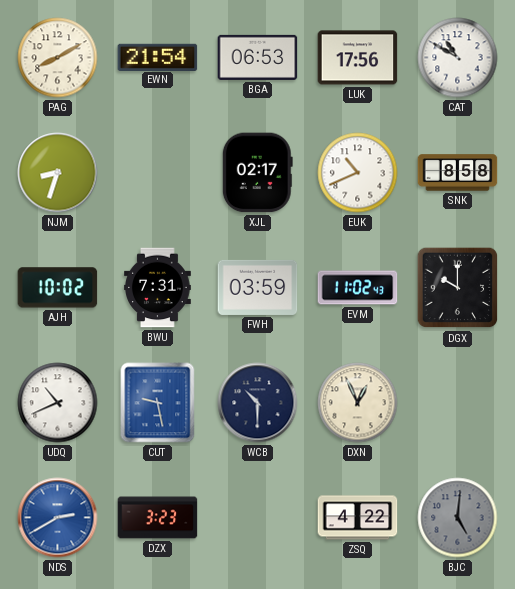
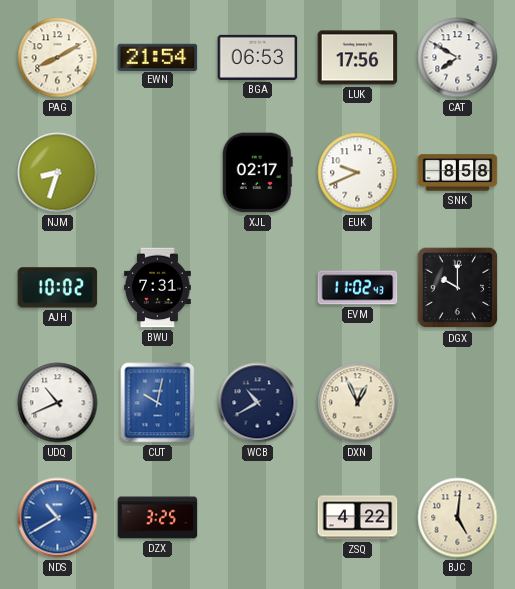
CAT: 10:50 -> 7:50
EUK: 10:41 -> 9:41
FWH: 03:59 -> none
CUT: 9:28 -> 10:02
WCB: 10:30 -> 10:40
NDS: 2:40 -> 10:40
DZX: 3:23 -> 3:25
BJC dial: grey -> cream
